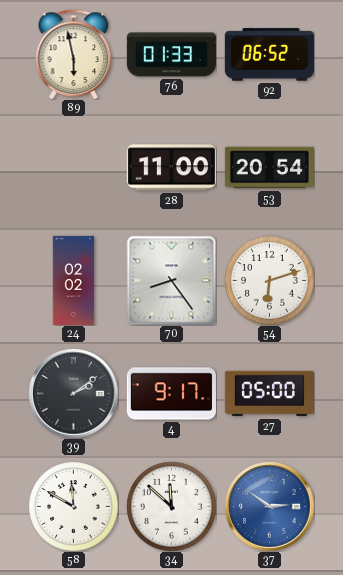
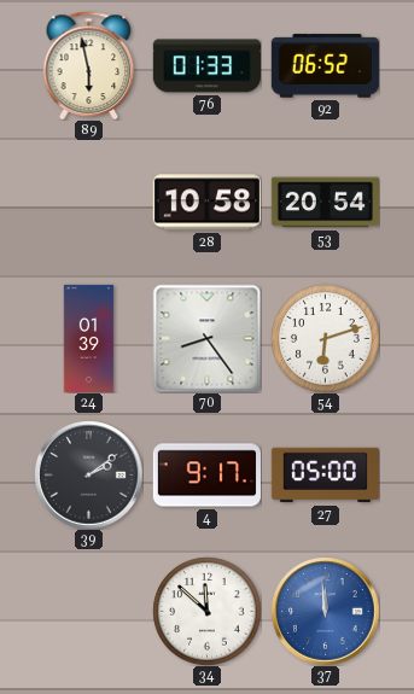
28: 11:00 -> 10:58
24: 02:02 -> 01:39
58: 11:50 -> none
37: 2:51 -> 11:59
